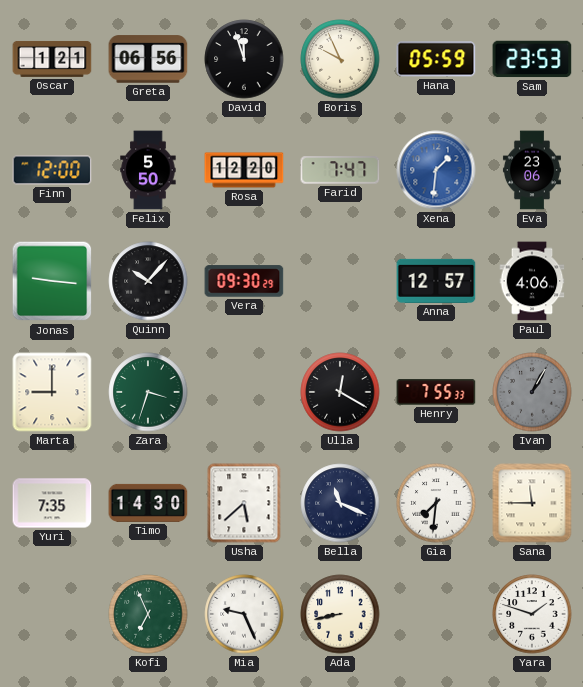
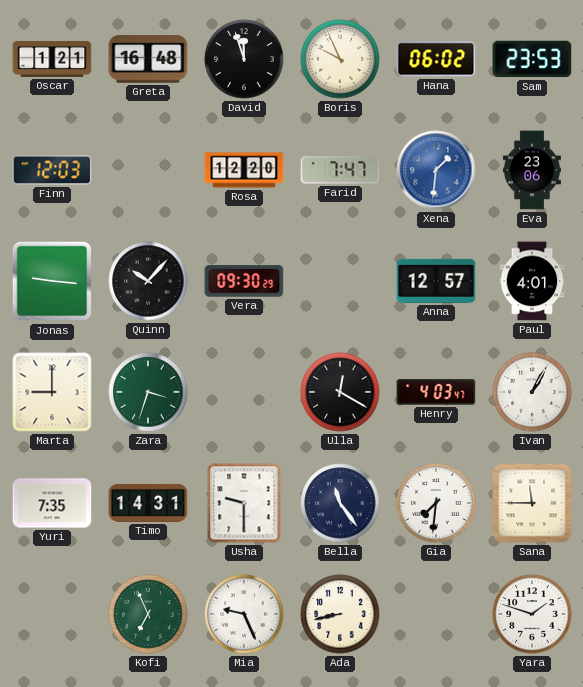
Greta: 06:56 -> 16:48
Hana: 05:59 -> 06:02
Finn: 12:00 -> 12:03
Felix: 5:50 -> none
Paul: 4:06 -> 4:01
Henry: 7:55 -> 4:03
Ivan dial: grey -> white
Timo: 14:30 -> 14:31
Usha: 5:38 -> 9:30
Bella: 11:19 -> 11:24
